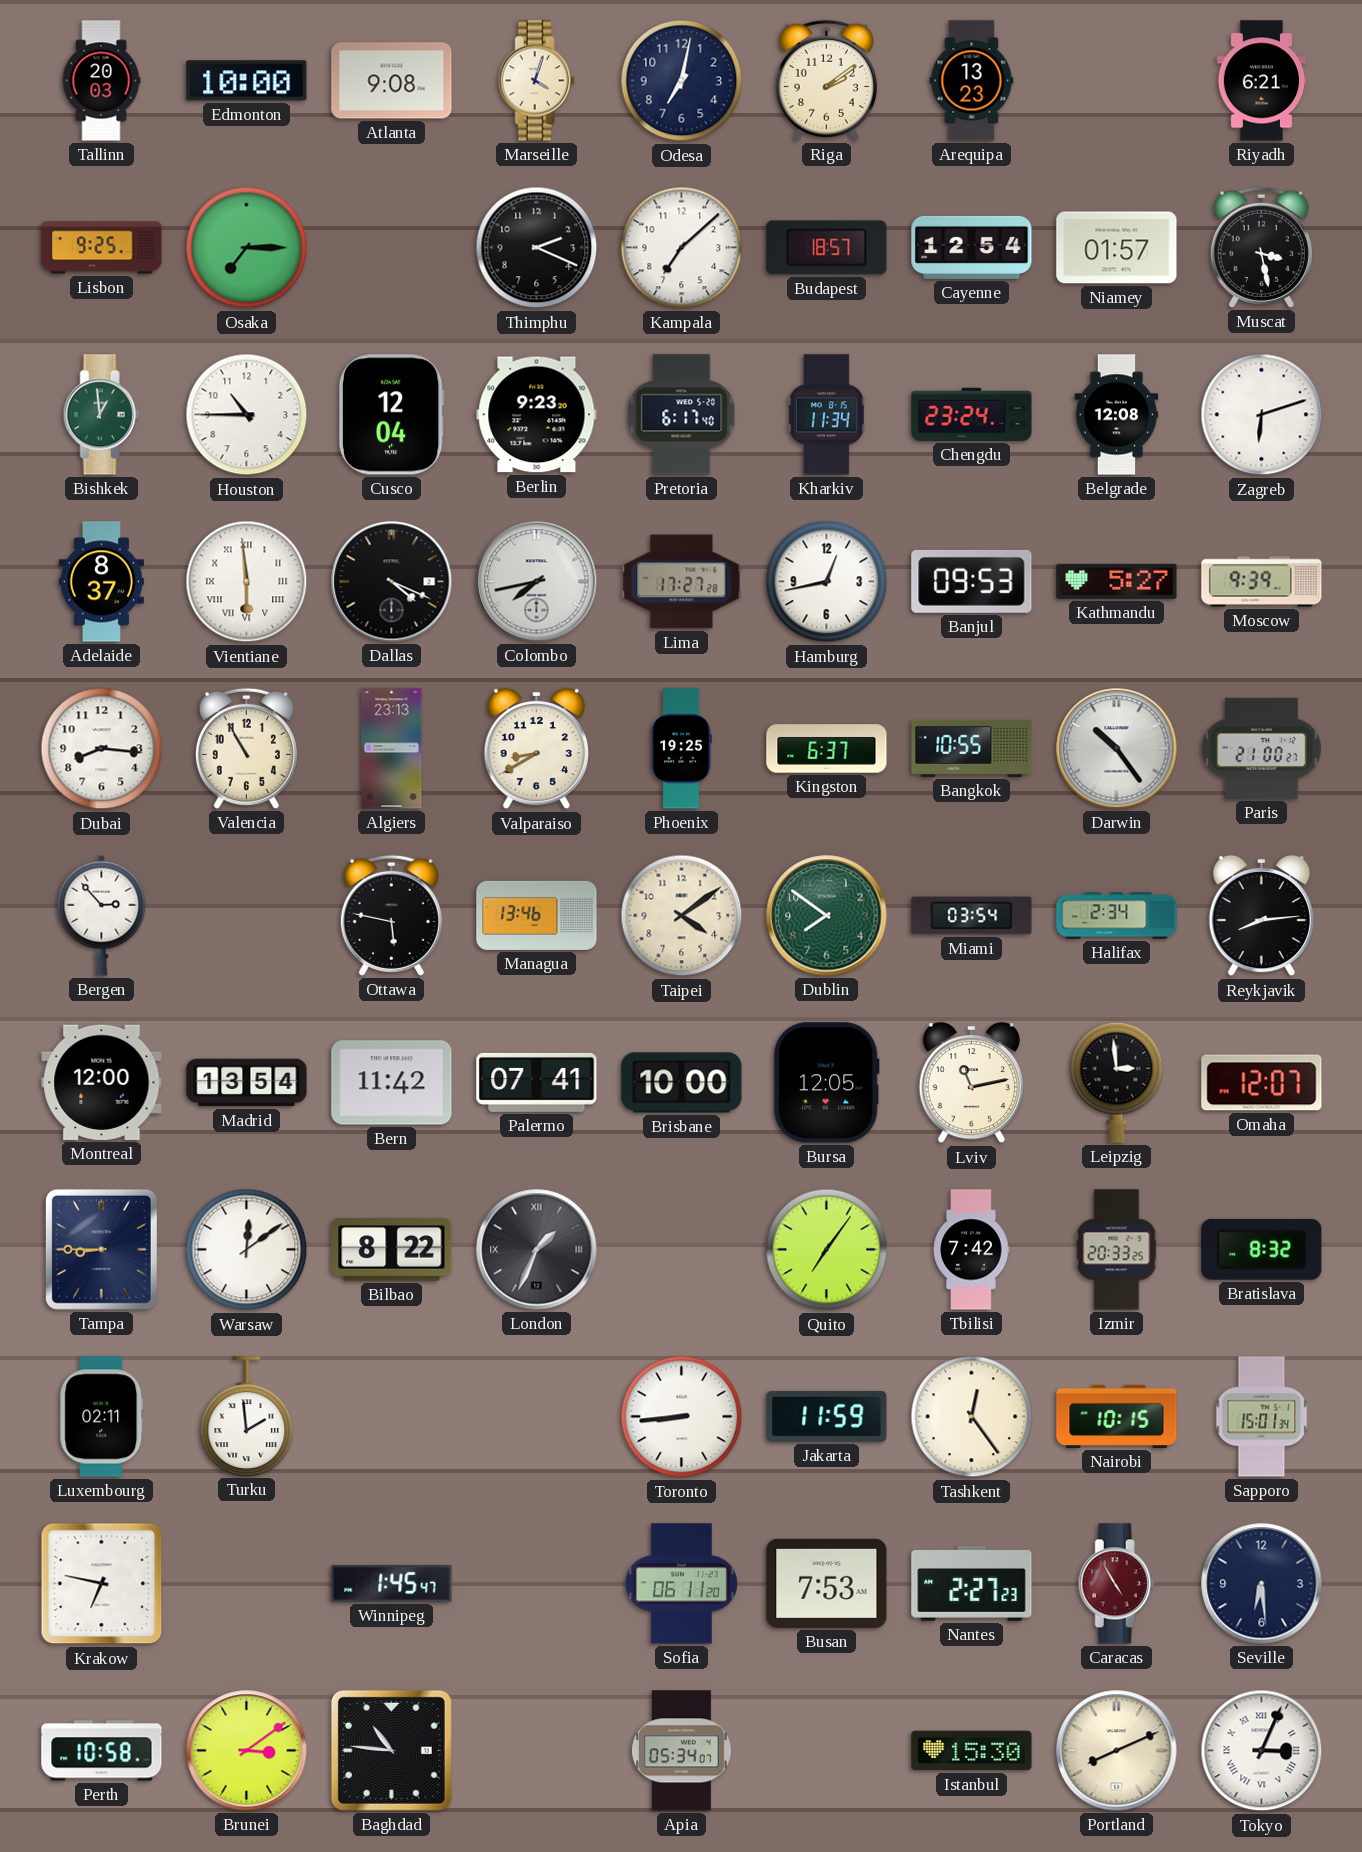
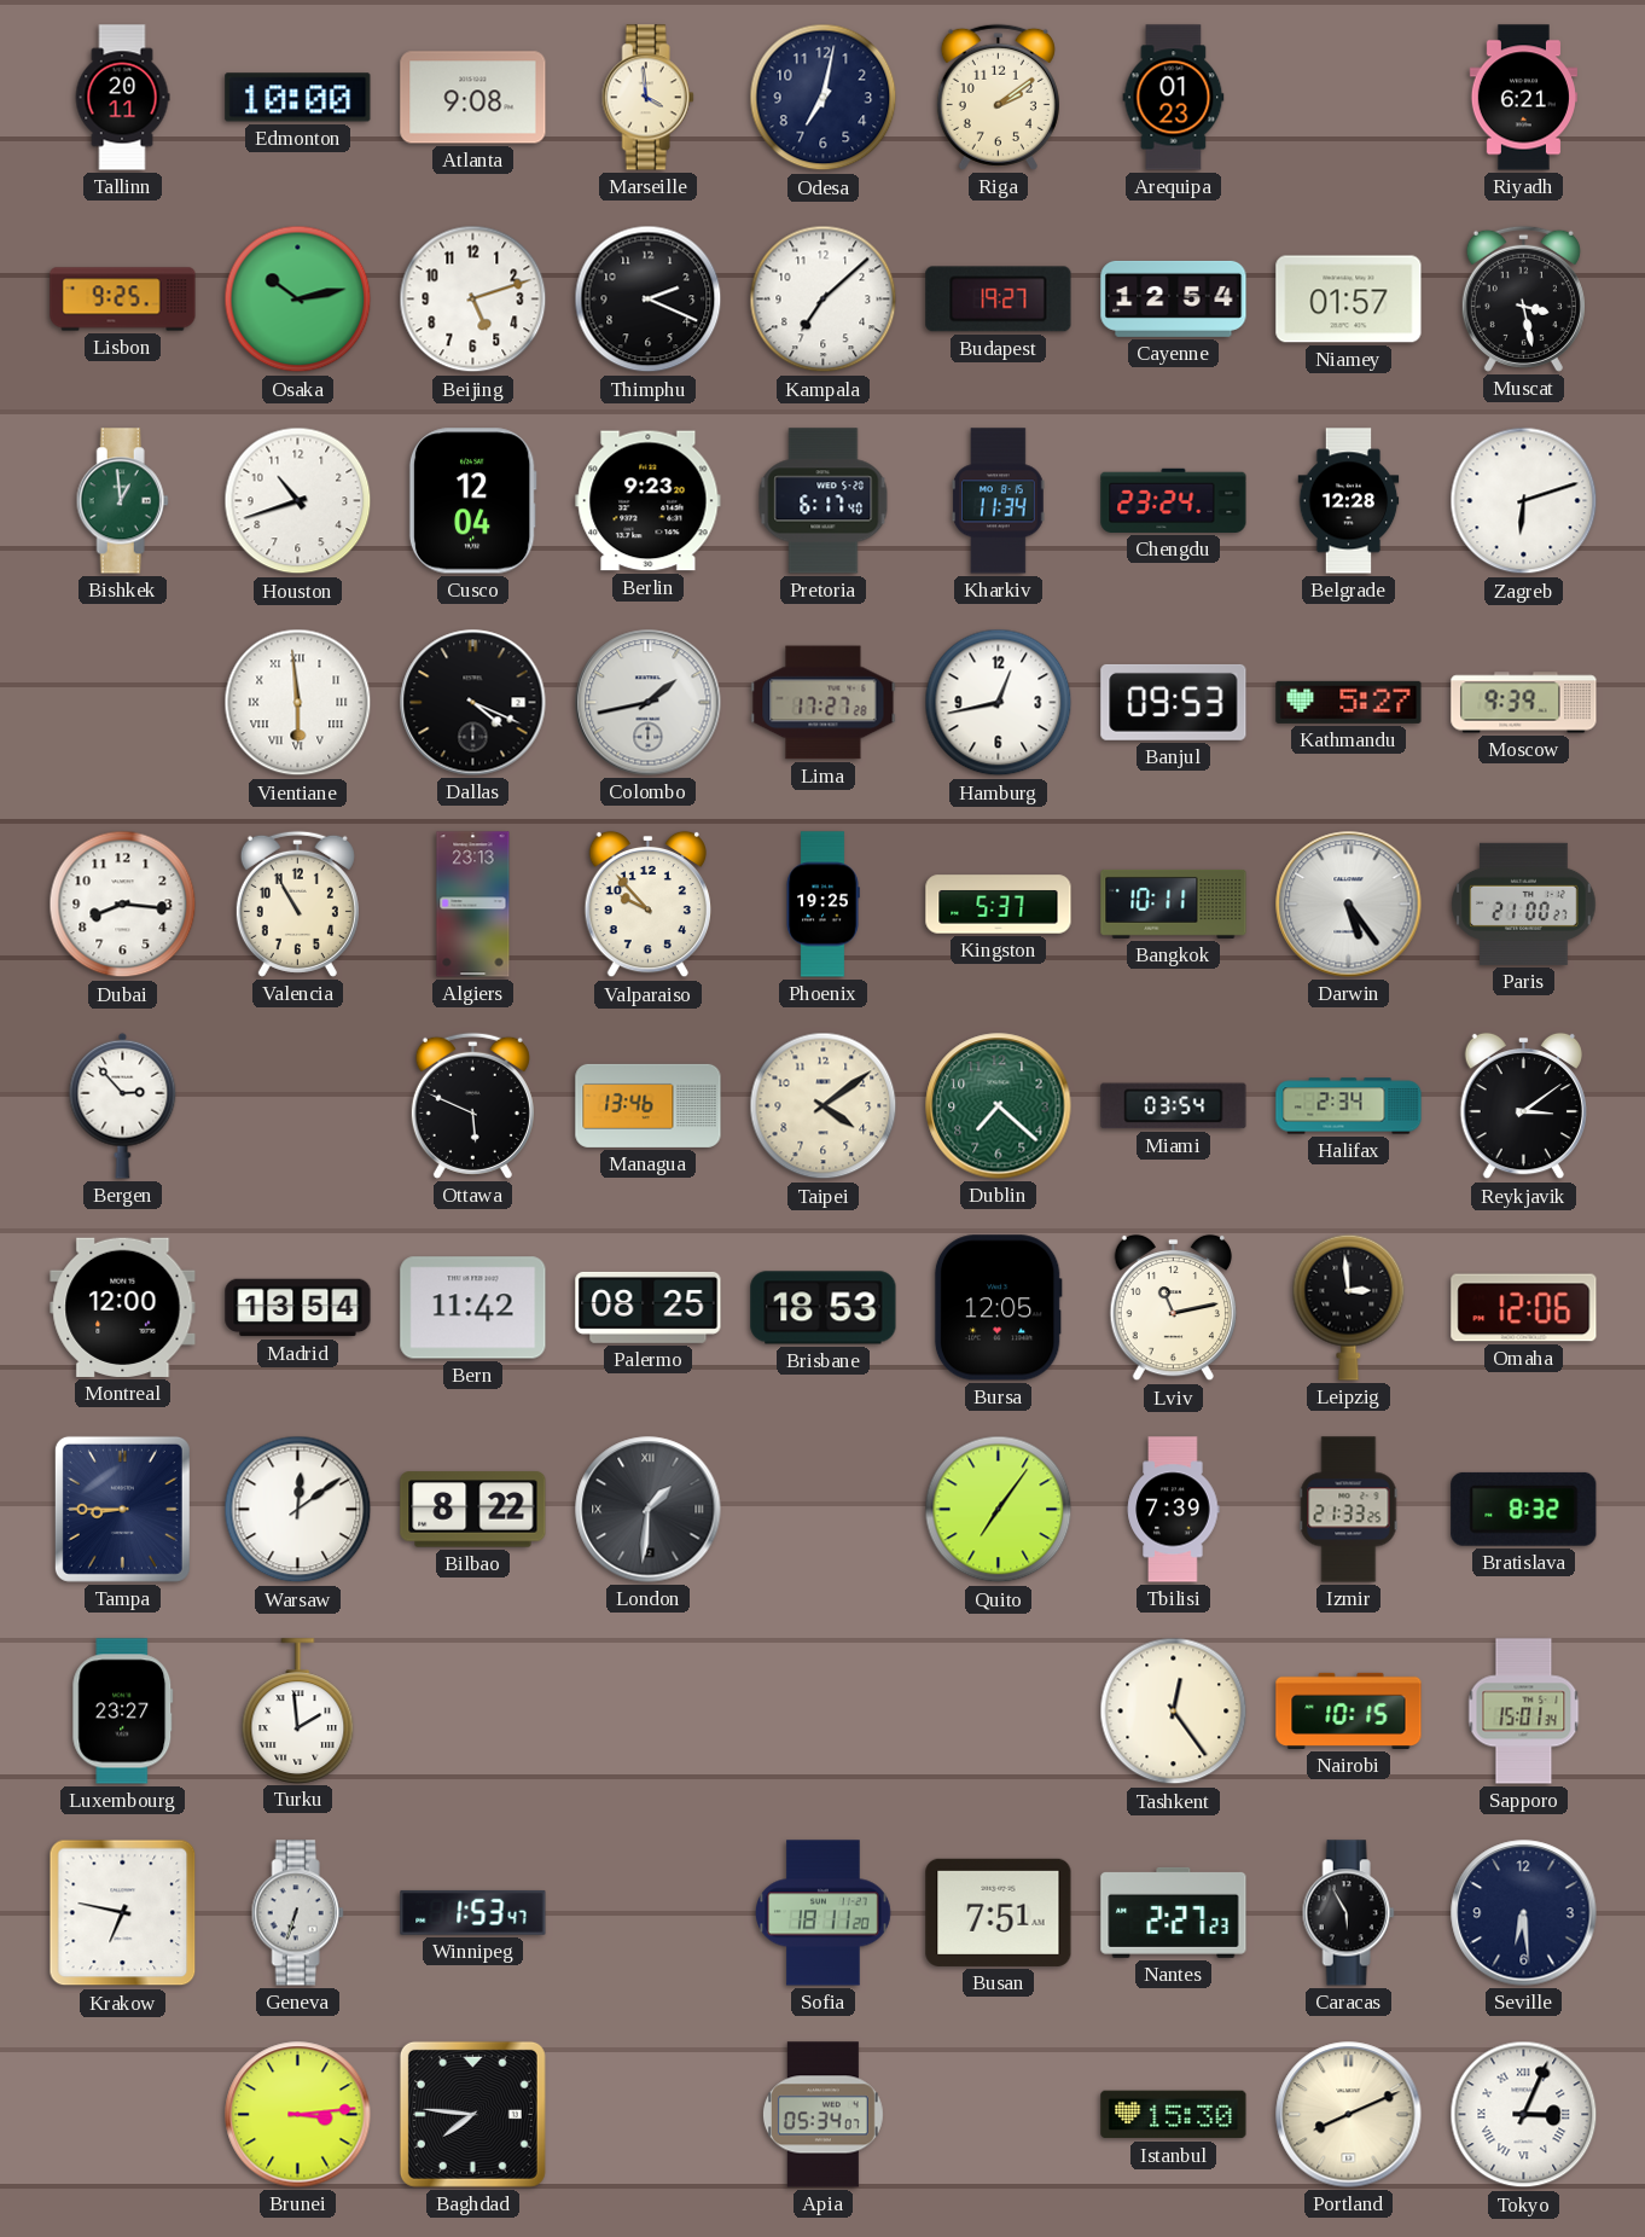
Tallinn: 20:03 -> 20:11
Marseille: 4:03 -> 3:59
Arequipa: 13:23 -> 01:23
Osaka: 7:15 -> 10:13
Beijing: none -> 5:12
Budapest: 18:57 -> 19:27
Houston: 10:45 -> 10:42
Belgrade: 12:08 -> 12:28
Adelaide: 8:37 -> none
Colombo: 7:43 -> 1:43
Valparaiso: 8:40 -> 9:53
Kingston: 6:37 -> 5:37
Bangkok: 10:55 -> 10:11
Darwin: 10:24 -> 5:24
Ottawa: 5:47 -> 5:49
Dublin: 7:51 -> 7:22
Reykjavik: 8:14 -> 3:09
Palermo: 07:41 -> 08:25
Brisbane: 10:00 -> 18:53
Omaha: 12:07 -> 12:06
London: 1:34 -> 1:31
Tbilisi: 7:42 -> 7:39
Izmir: 20:33 -> 21:33
Luxembourg: 02:11 -> 23:27
Toronto: 8:44 -> none
Jakarta: 11:59 -> none
Geneva: none -> 6:33
Winnipeg: 1:45 -> 1:53
Sofia: 06:11 -> 18:11
Busan: 7:53 -> 7:51
Caracas: 4:55 -> 5:55
Caracas dial: burgundy -> black
Perth: 10:58 -> none
Brunei: 3:09 -> 3:14
Baghdad: 10:46 -> 7:46
